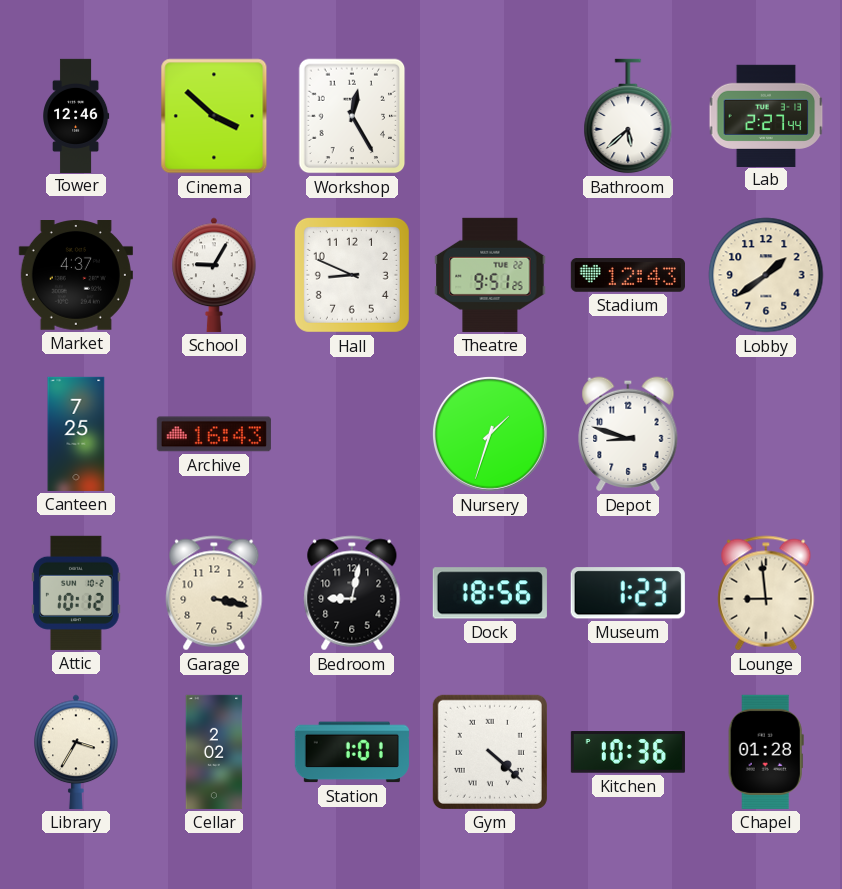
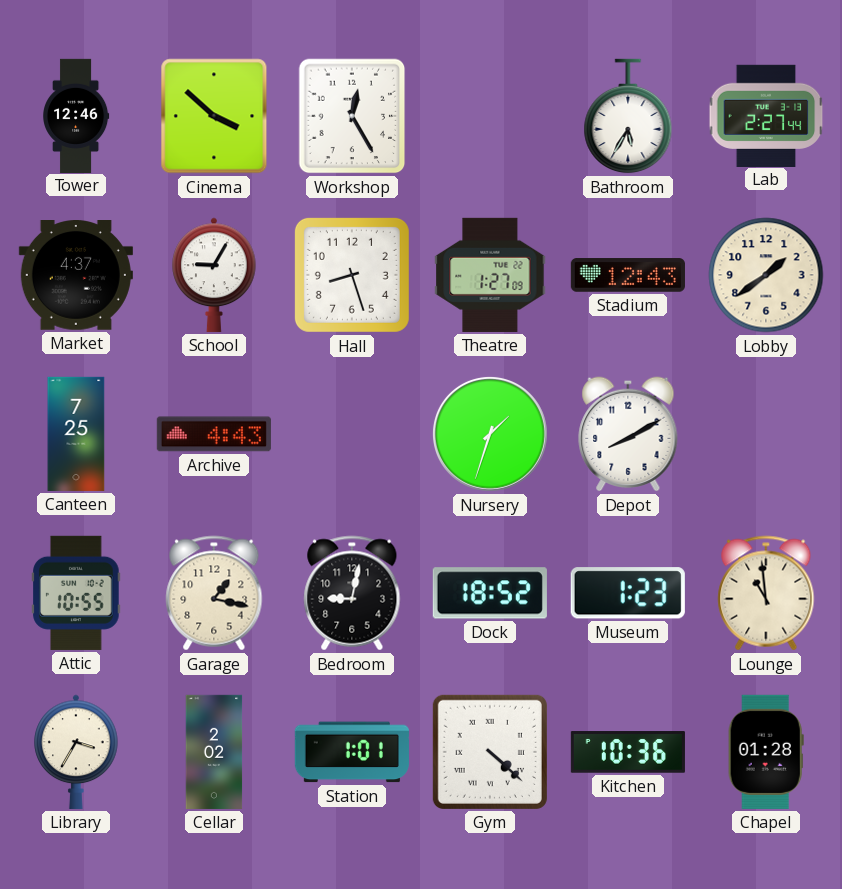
Bathroom: 5:38 -> 5:35
Hall: 8:49 -> 8:27
Theatre: 9:51 -> 1:27
Archive: 16:43 -> 4:43
Depot: 8:48 -> 8:10
Attic: 10:12 -> 10:55
Garage: 3:17 -> 1:17
Dock: 18:56 -> 18:52
Lounge: 8:59 -> 10:59
